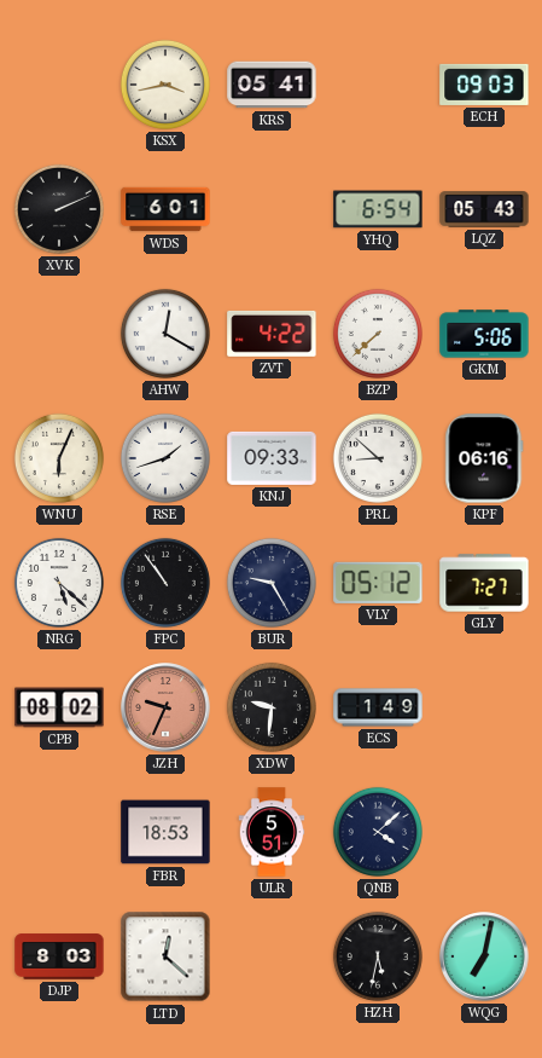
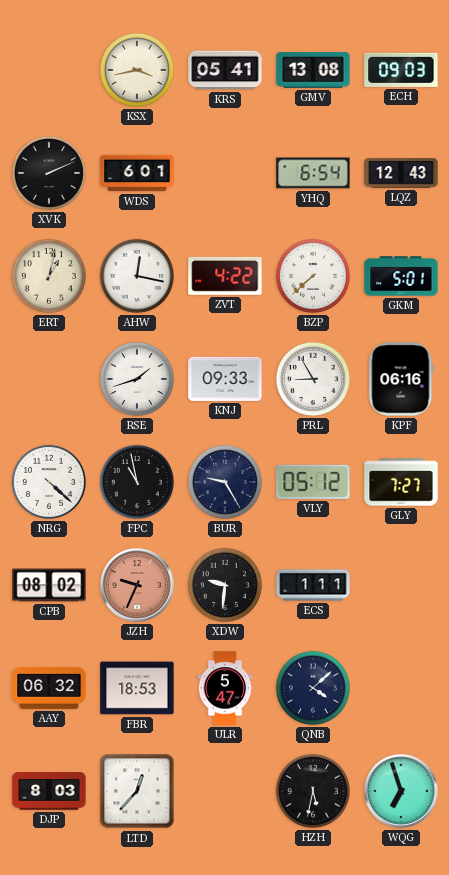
GMV: none -> 13:08
LQZ: 05:43 -> 12:43
ERT: none -> 1:02
AHW: 12:20 -> 12:17
GKM: 5:06 -> 5:01
WNU: 6:04 -> none
PRL: 8:52 -> 8:55
NRG: 5:22 -> 4:22
FPC: 10:54 -> 10:58
ECS: 1:49 -> 1:11
AAY: none -> 06:32
ULR: 5:51 -> 5:47
LTD: 12:22 -> 12:37
WQG: 7:02 -> 6:57
